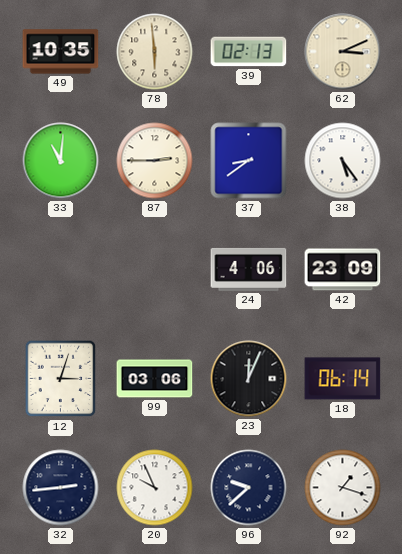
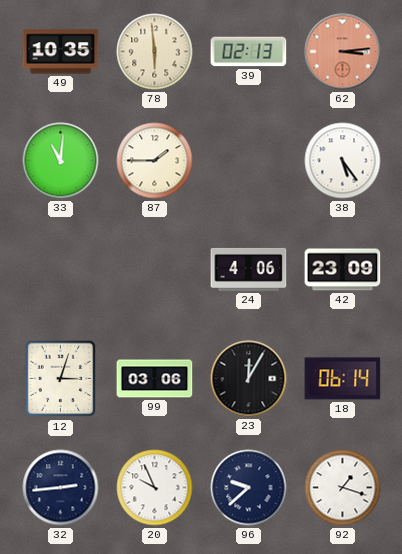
62: 3:11 -> 3:14
62 dial: cream -> salmon
87: 2:45 -> 1:45
37: 8:39 -> none
23: 12:04 -> 12:05
